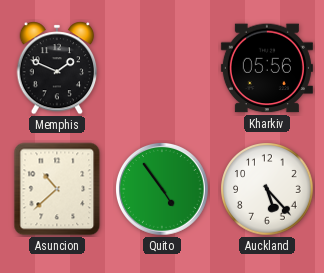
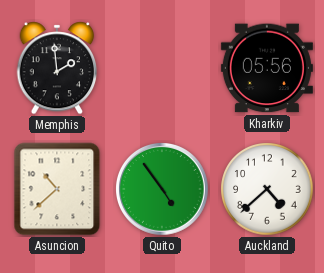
Memphis: 1:49 -> 1:59
Auckland: 5:23 -> 4:38
